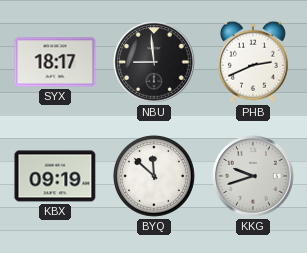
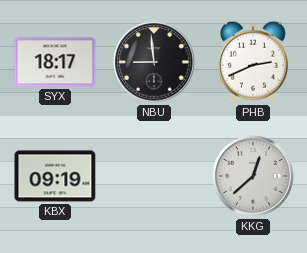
BYQ: 11:52 -> none
KKG: 9:42 -> 12:38
